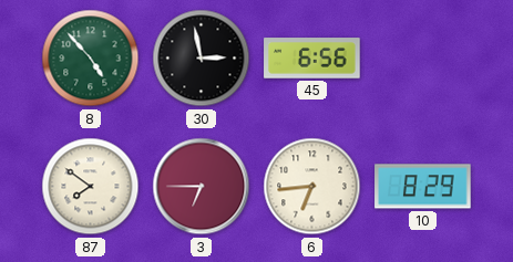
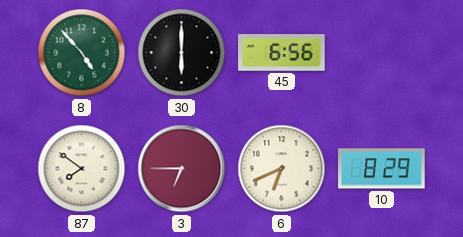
30: 2:58 -> 6:00
6: 6:44 -> 6:41
